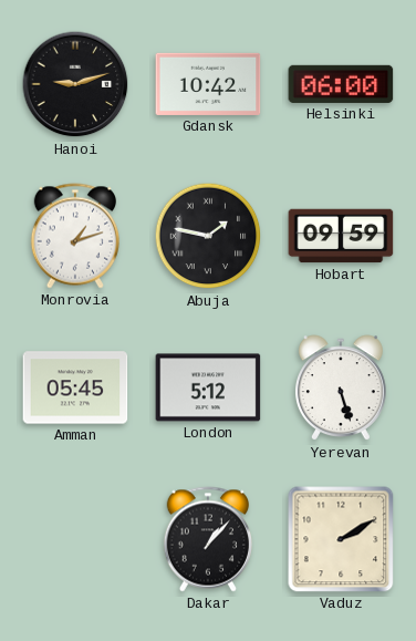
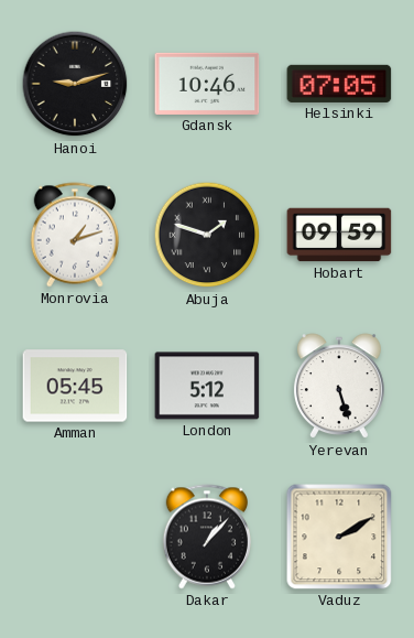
Gdansk: 10:42 -> 10:46
Helsinki: 06:00 -> 07:05
Abuja: 1:47 -> 1:48
